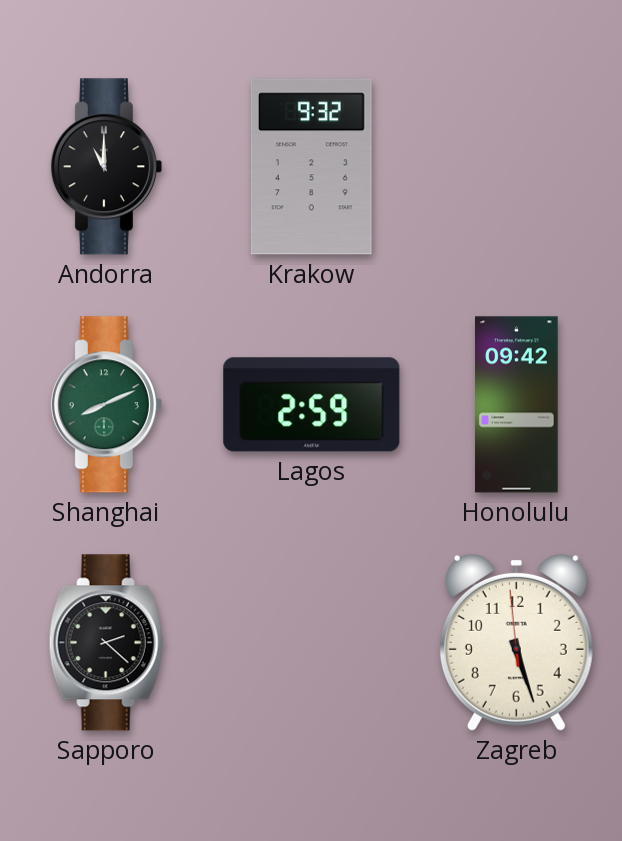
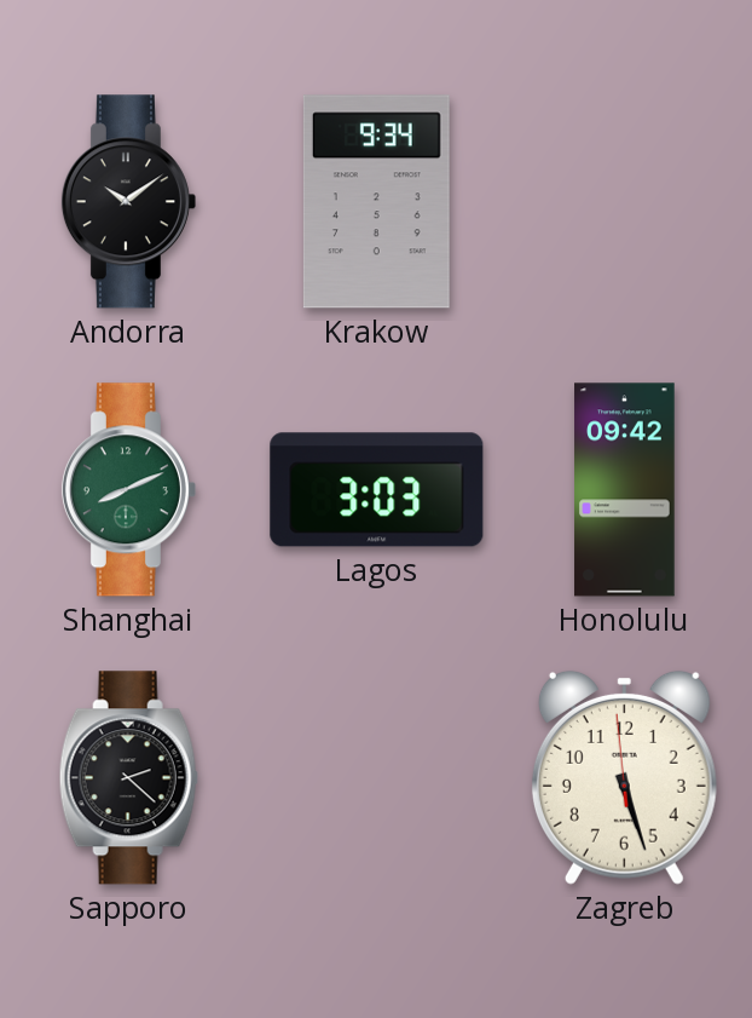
Andorra: 11:00 -> 10:09
Krakow: 9:32 -> 9:34
Lagos: 2:59 -> 3:03
